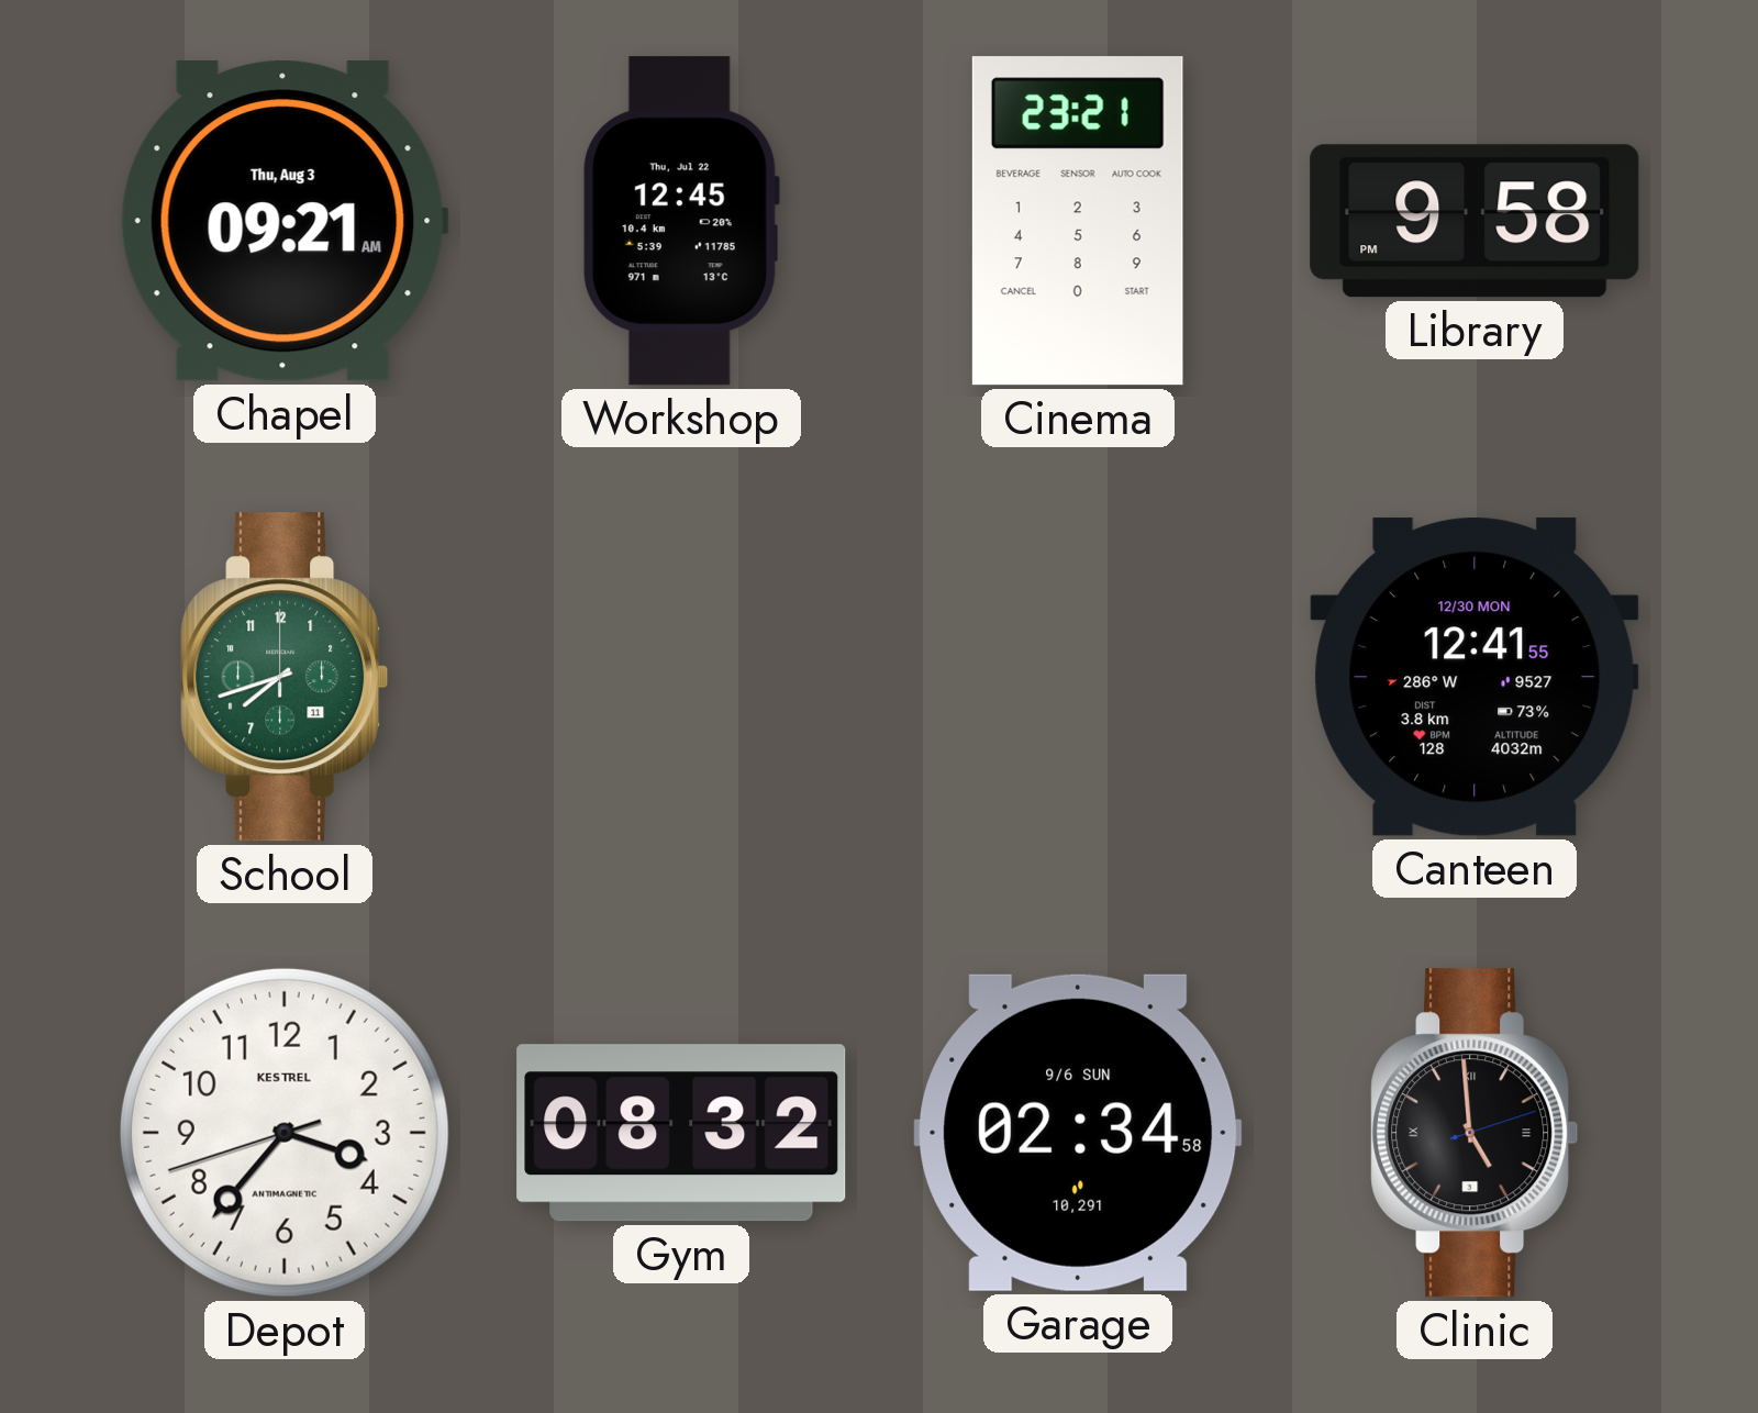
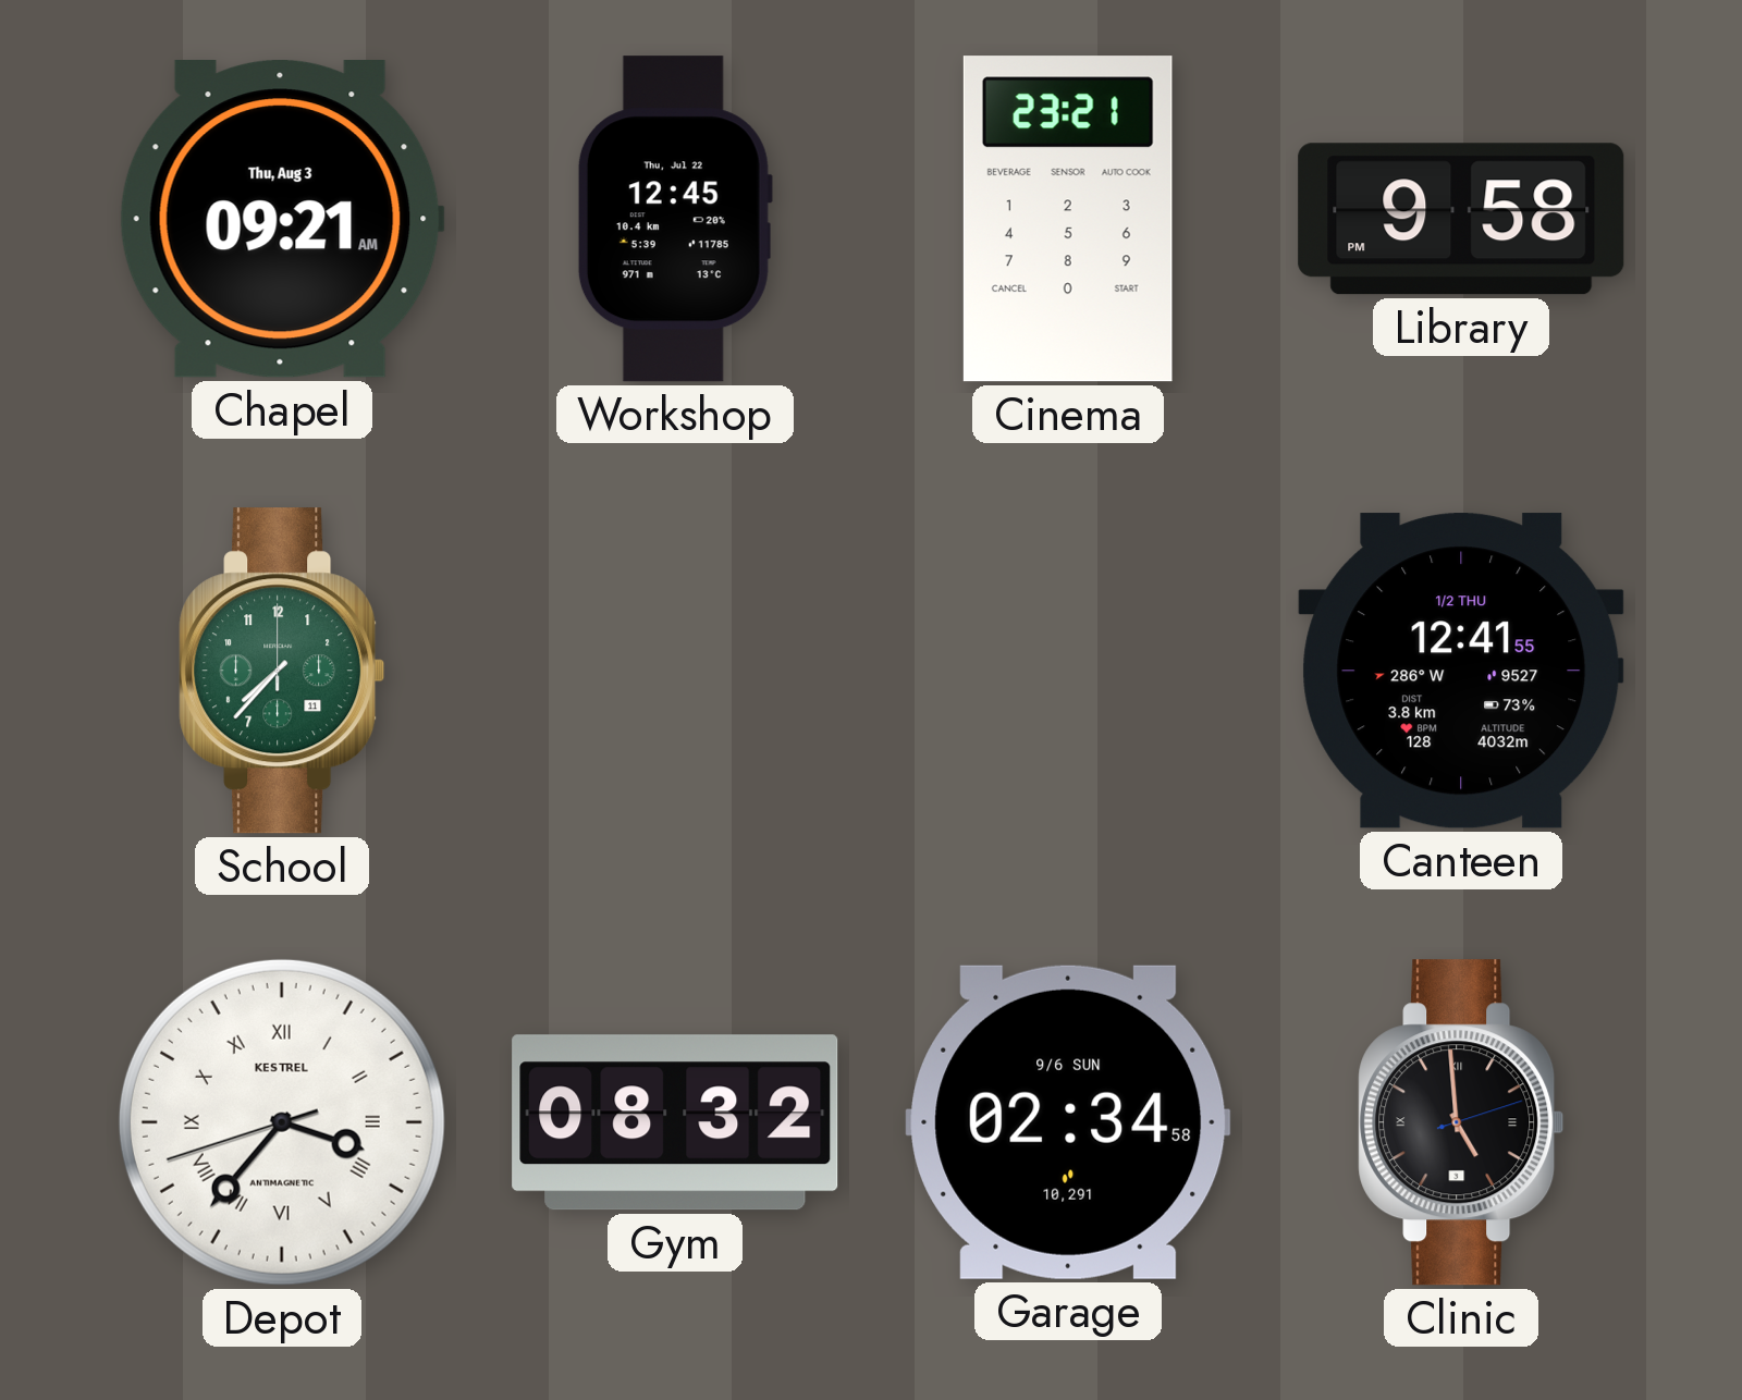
School: 7:42 -> 7:37
Canteen date: 12/30 MON -> 1/2 THU
Depot numerals: Arabic -> Roman
